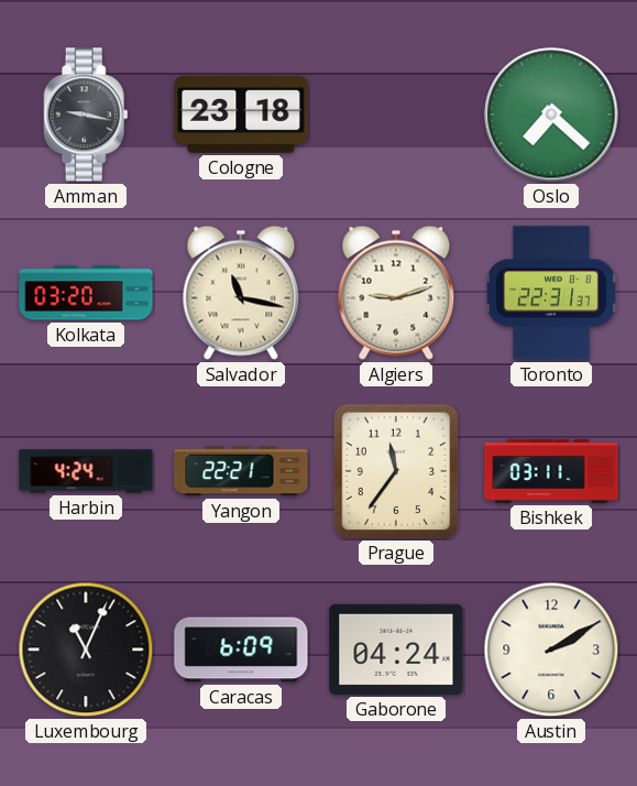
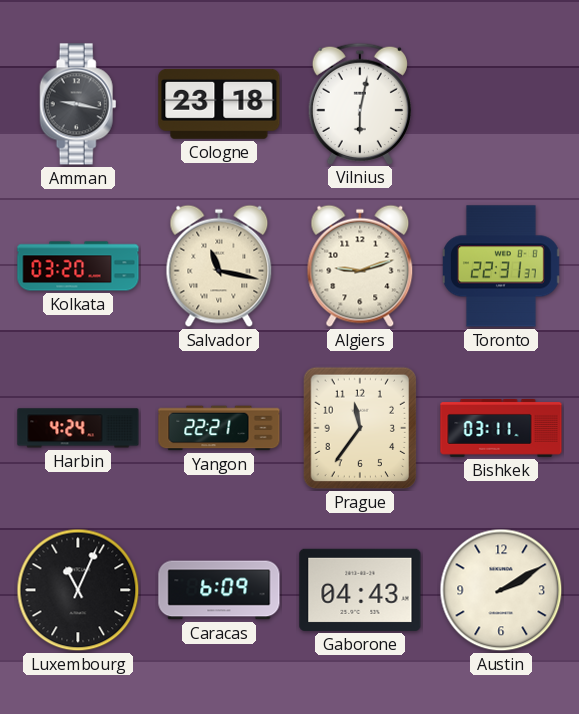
Vilnius: none -> 6:02
Oslo: 7:22 -> none
Gaborone: 04:24 -> 04:43
